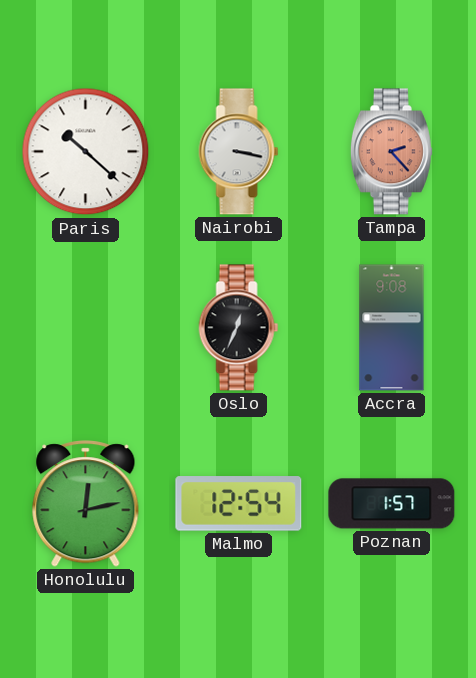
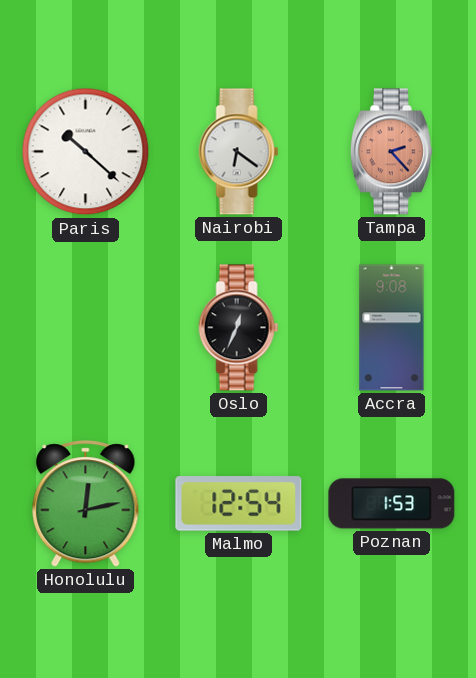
Nairobi: 3:17 -> 6:21
Poznan: 1:57 -> 1:53
